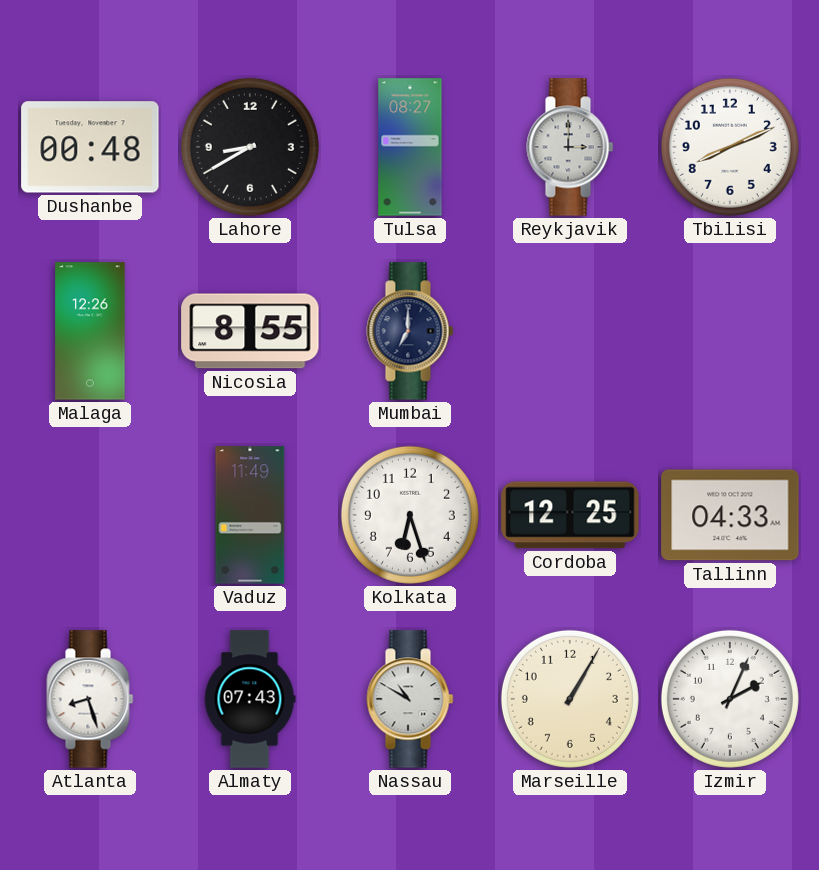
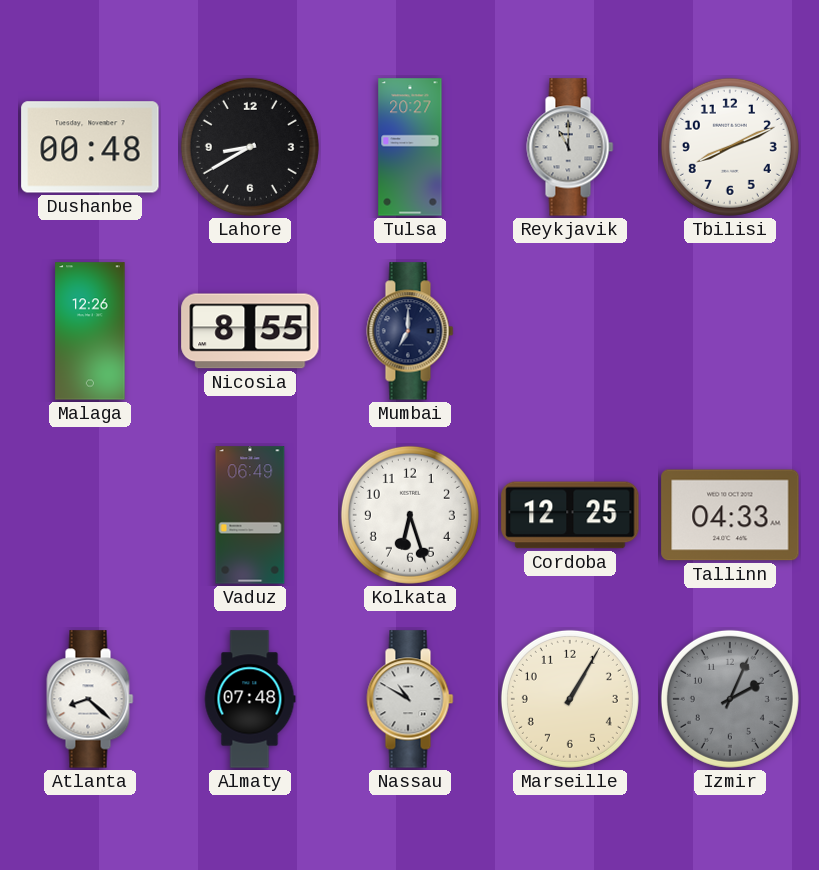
Tulsa: 08:27 -> 20:27
Reykjavik: 3:00 -> 11:00
Vaduz: 11:49 -> 06:49
Atlanta: 8:27 -> 8:22
Almaty: 07:43 -> 07:48
Izmir dial: white -> grey
